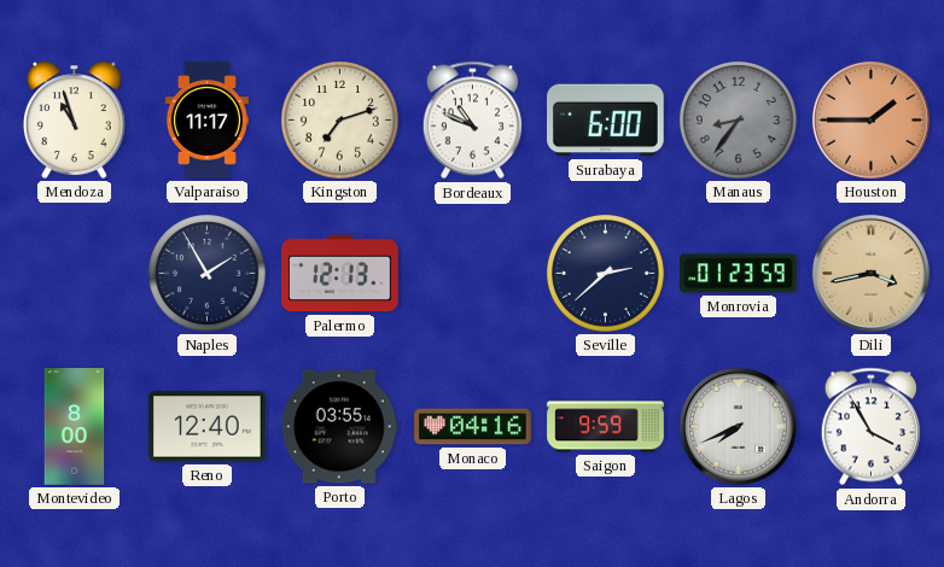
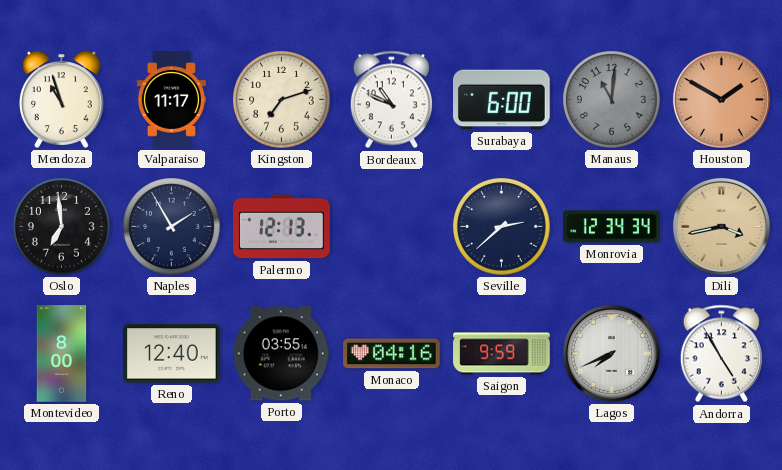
Manaus: 8:36 -> 11:01
Houston: 1:45 -> 1:50
Oslo: none -> 6:59
Monrovia: 01:23 -> 12:34
Andorra: 3:55 -> 4:55
